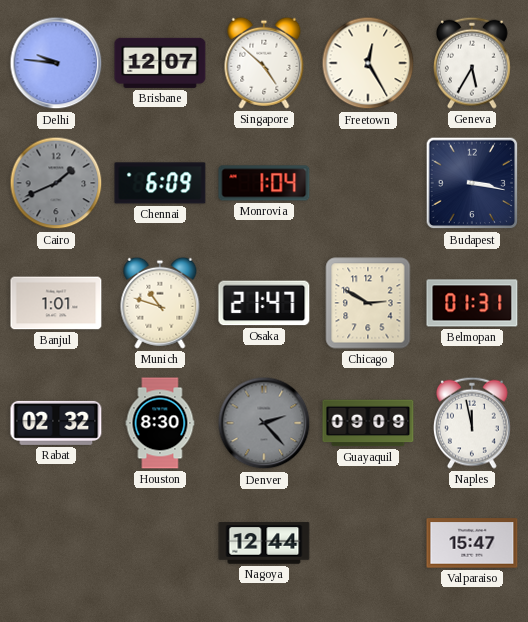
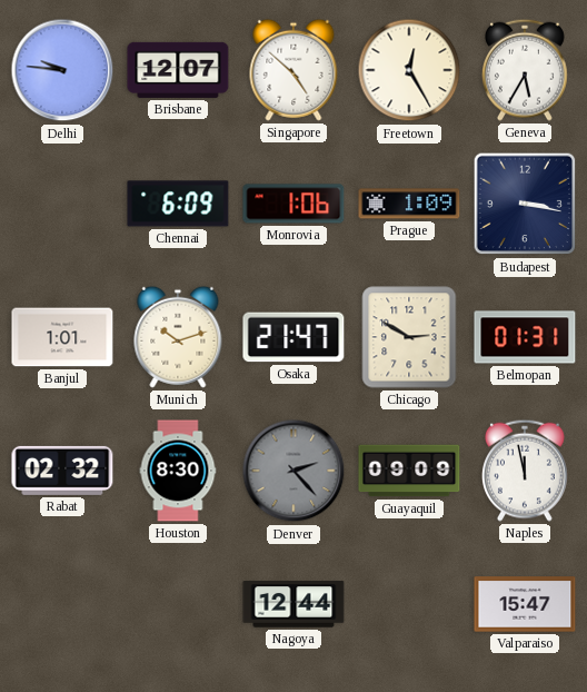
Cairo: 1:41 -> none
Monrovia: 1:04 -> 1:06
Prague: none -> 1:09
Munich: 10:48 -> 10:12
